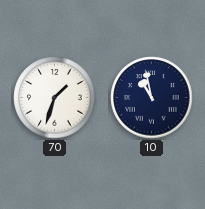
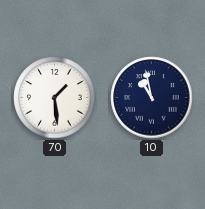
70: 1:33 -> 1:29
